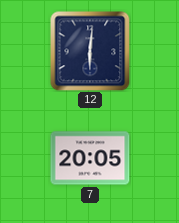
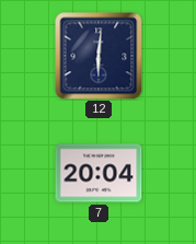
7: 20:05 -> 20:04
